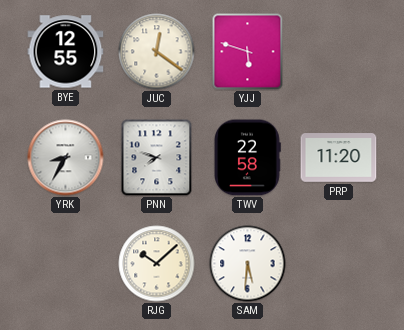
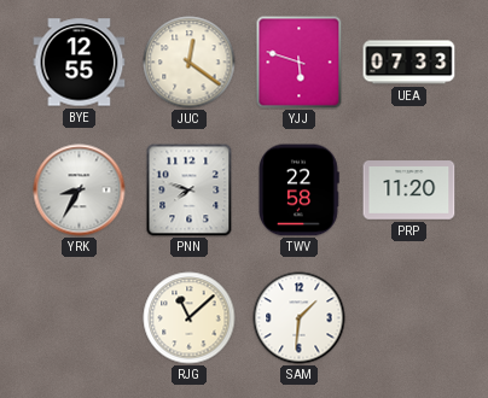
UEA: none -> 07:33
RJG: 10:08 -> 11:08
SAM: 5:31 -> 1:31
